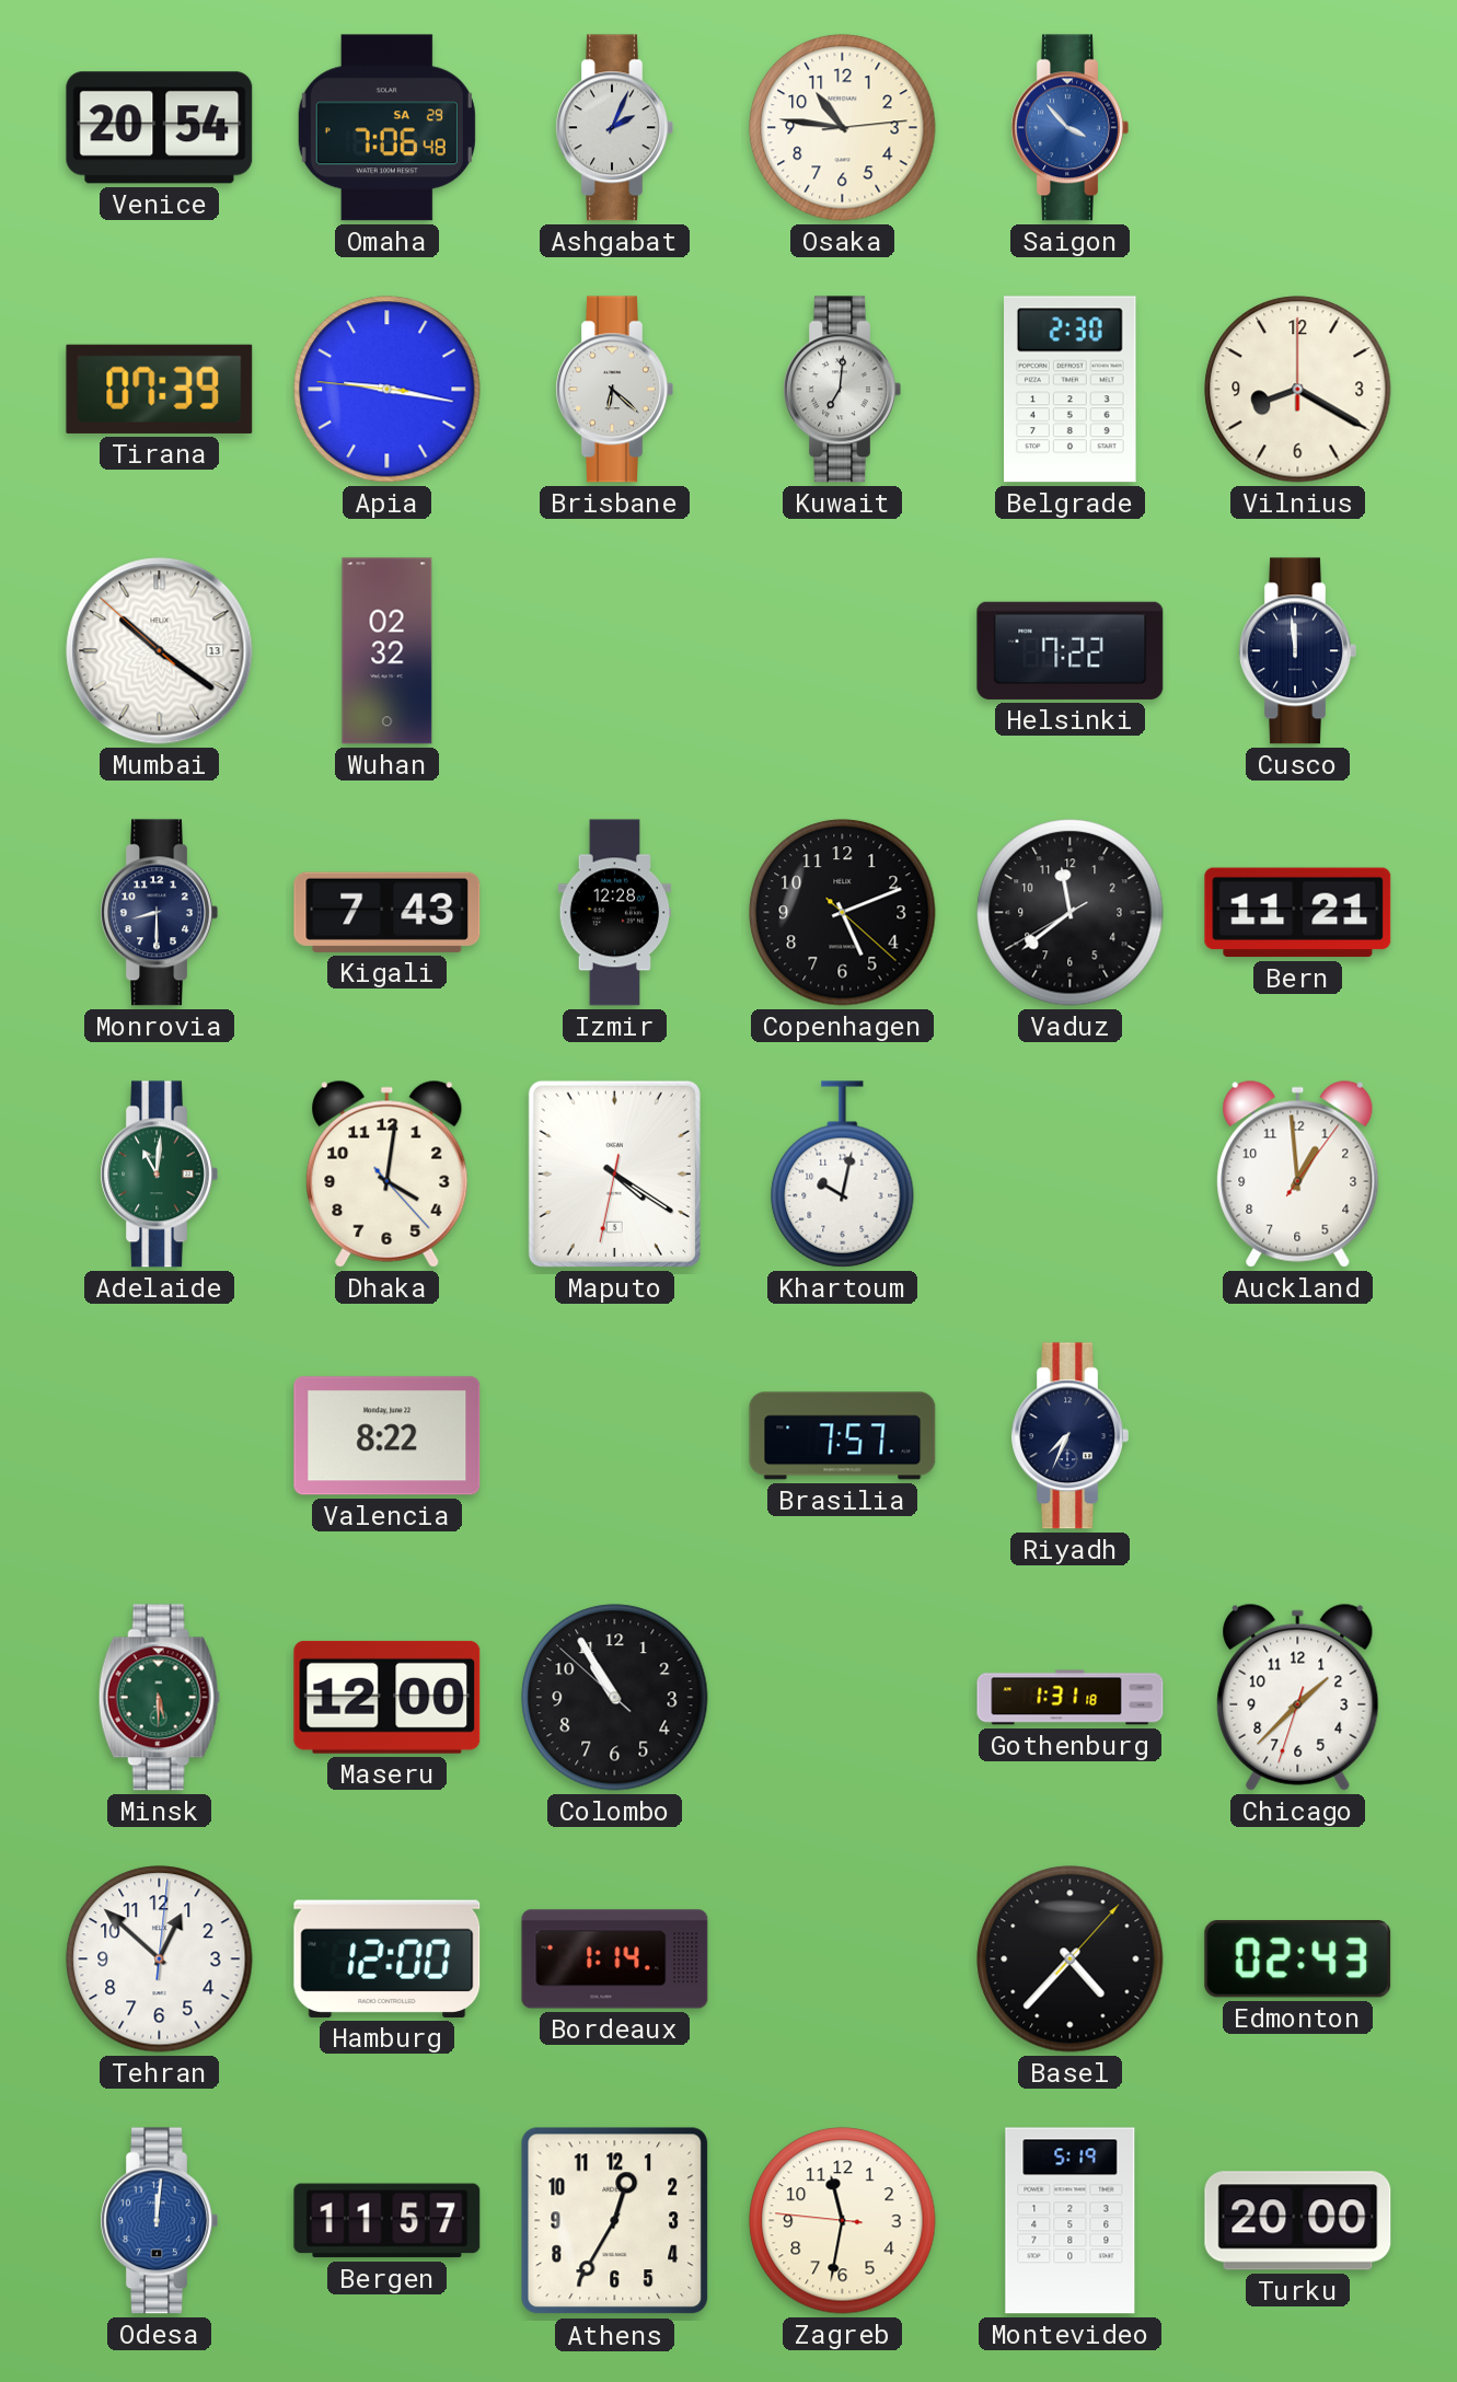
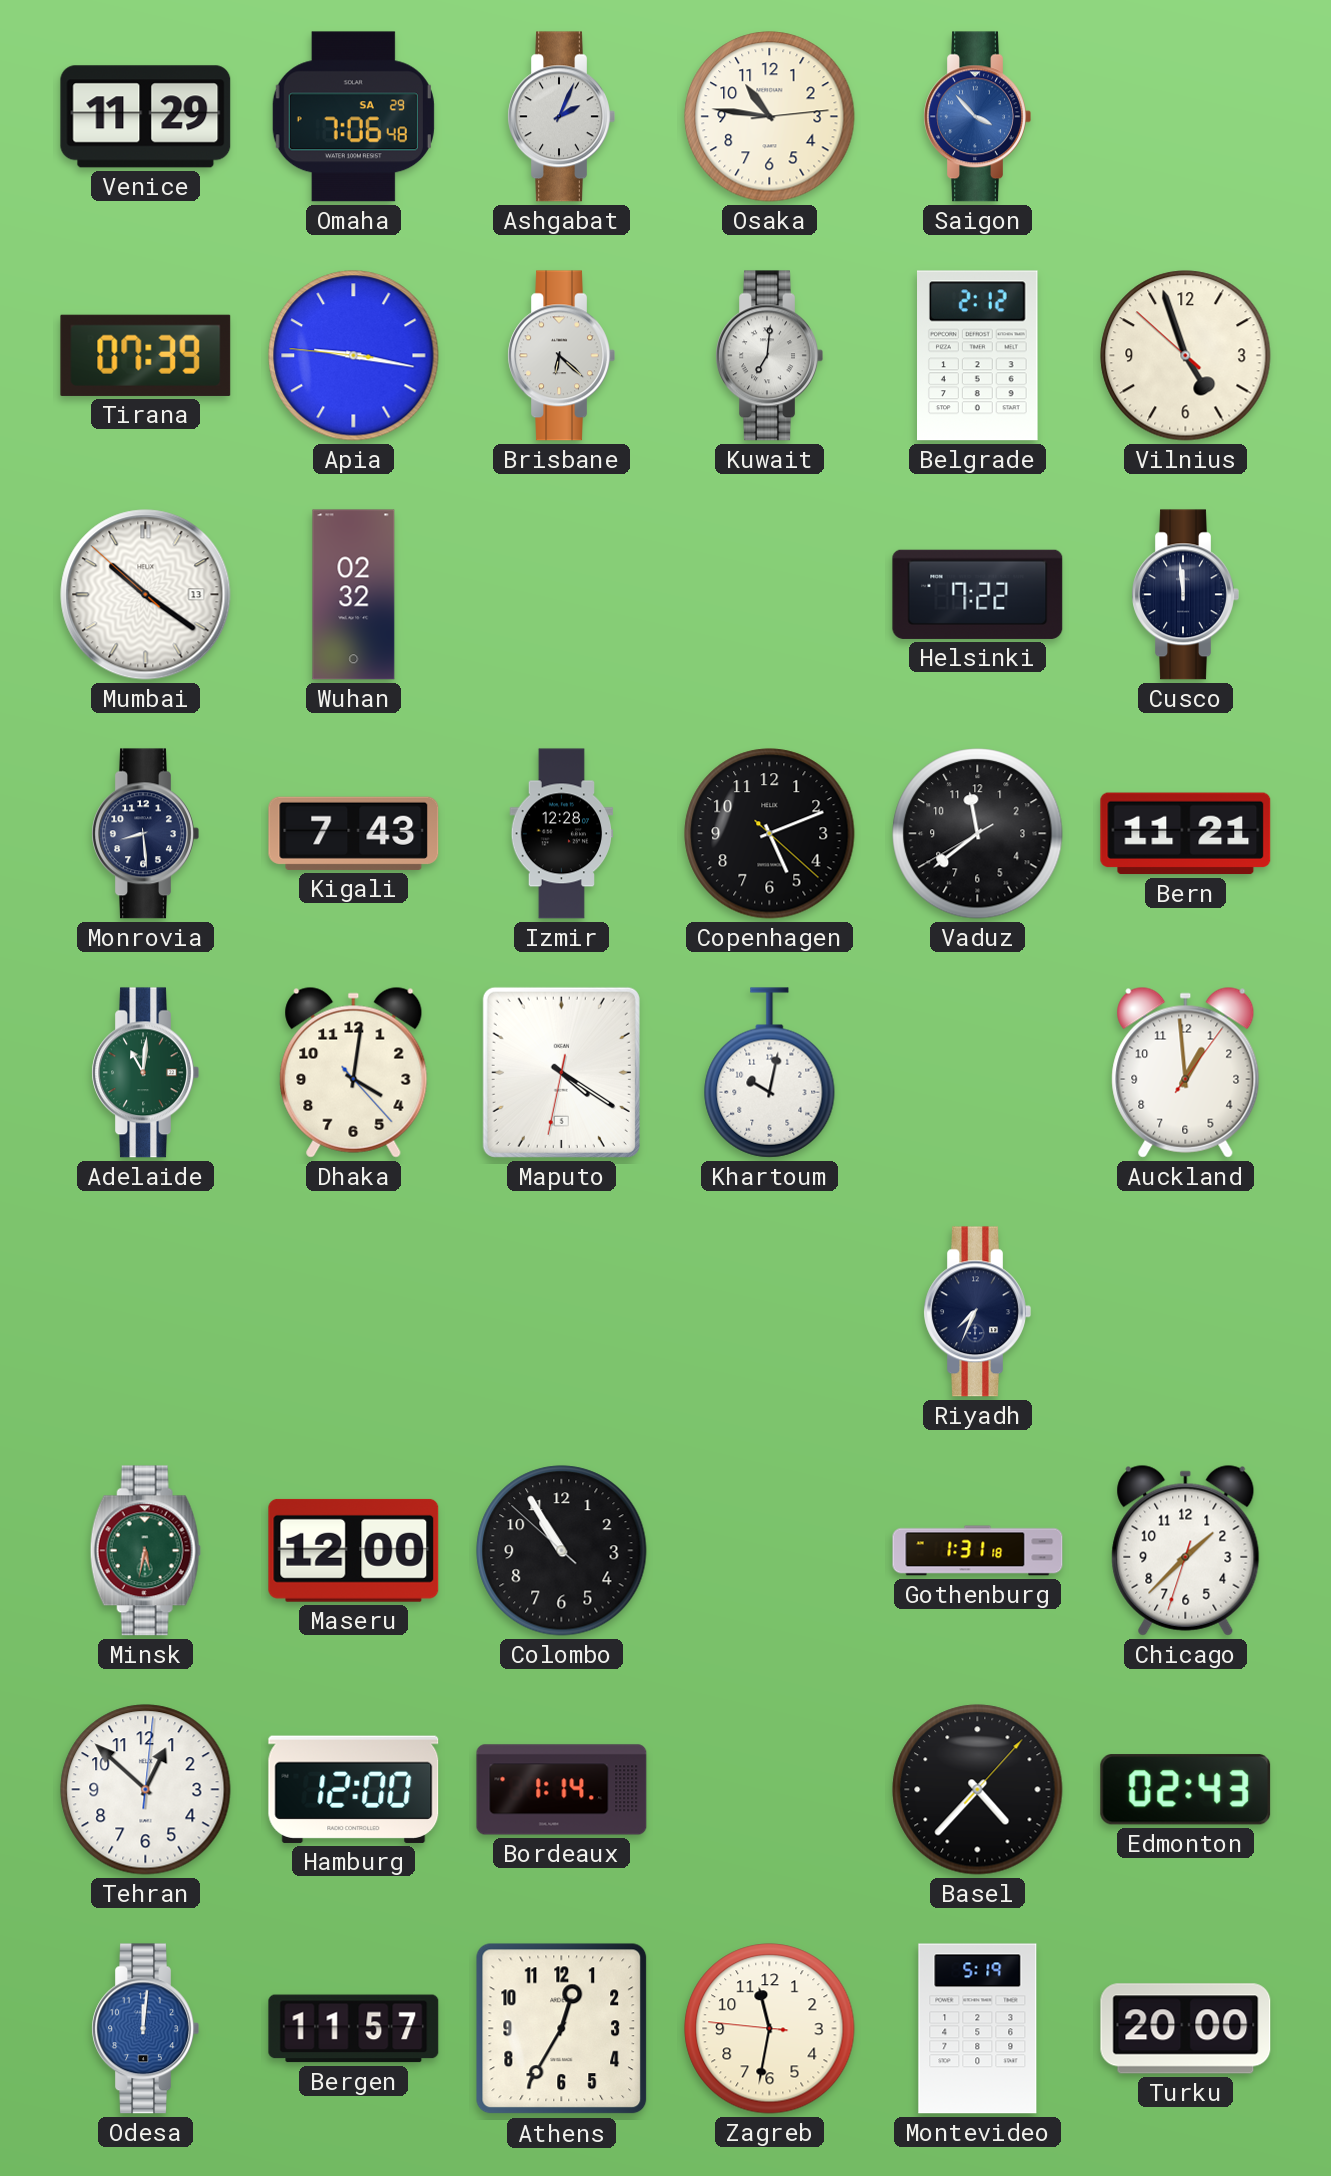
Venice: 20:54 -> 11:29
Belgrade: 2:30 -> 2:12
Vilnius: 8:20 -> 4:56
Monrovia: 8:30 -> 8:29
Valencia: 8:22 -> none
Brasilia: 7:57 -> none
Minsk: 5:30 -> 5:32
